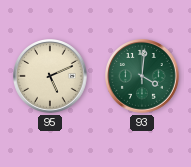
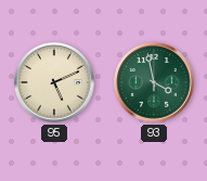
93: 4:01 -> 3:58
